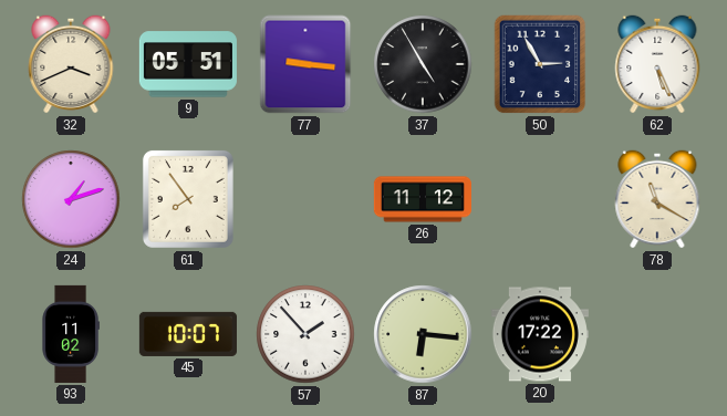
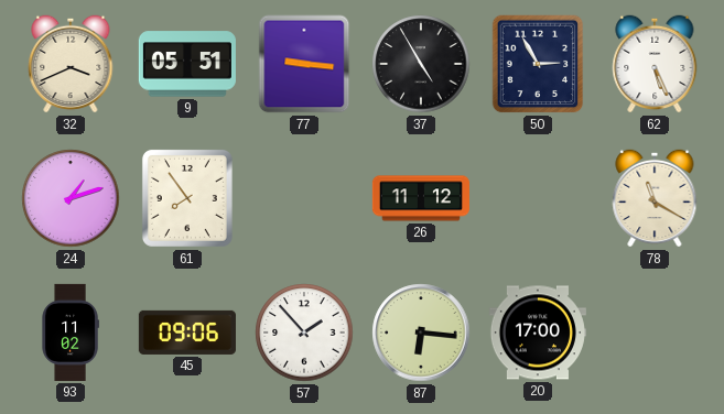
45: 10:07 -> 09:06
20: 17:22 -> 17:00
